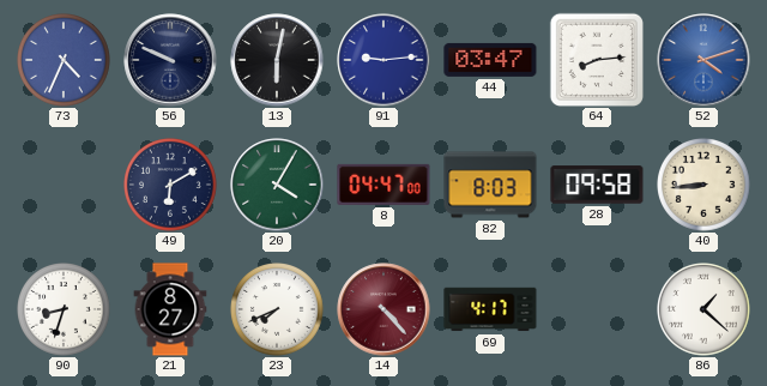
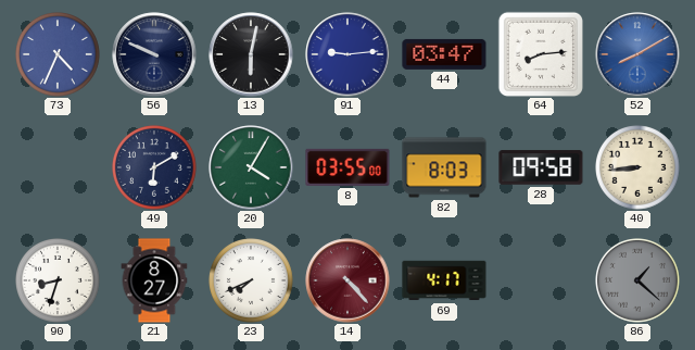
52: 4:12 -> 8:10
8: 04:47 -> 03:55
86 dial: white -> grey
